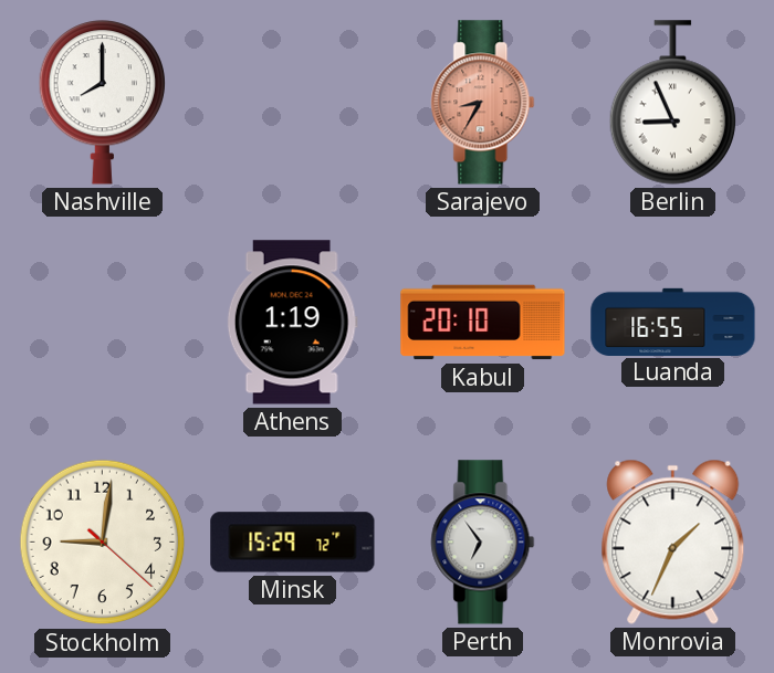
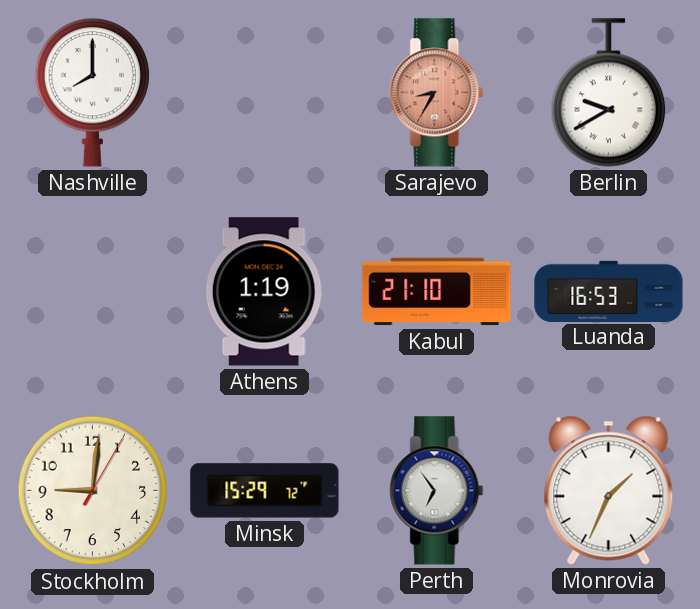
Berlin: 8:56 -> 9:40
Kabul: 20:10 -> 21:10
Luanda: 16:55 -> 16:53
Stockholm: 9:01:22 -> 9:01:05
